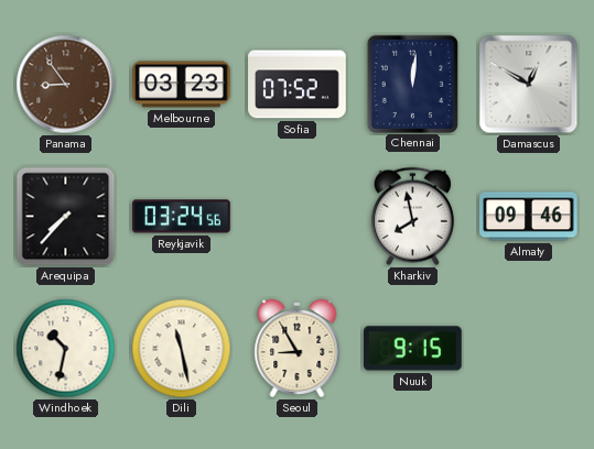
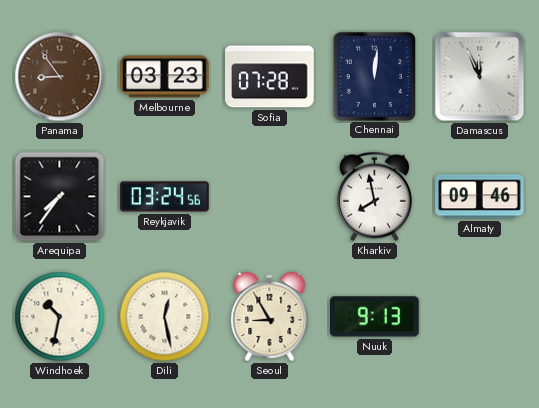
Sofia: 07:52 -> 07:28
Damascus: 12:50 -> 11:56
Arequipa: 7:37 -> 7:36
Dili: 11:28 -> 12:28
Nuuk: 9:15 -> 9:13
